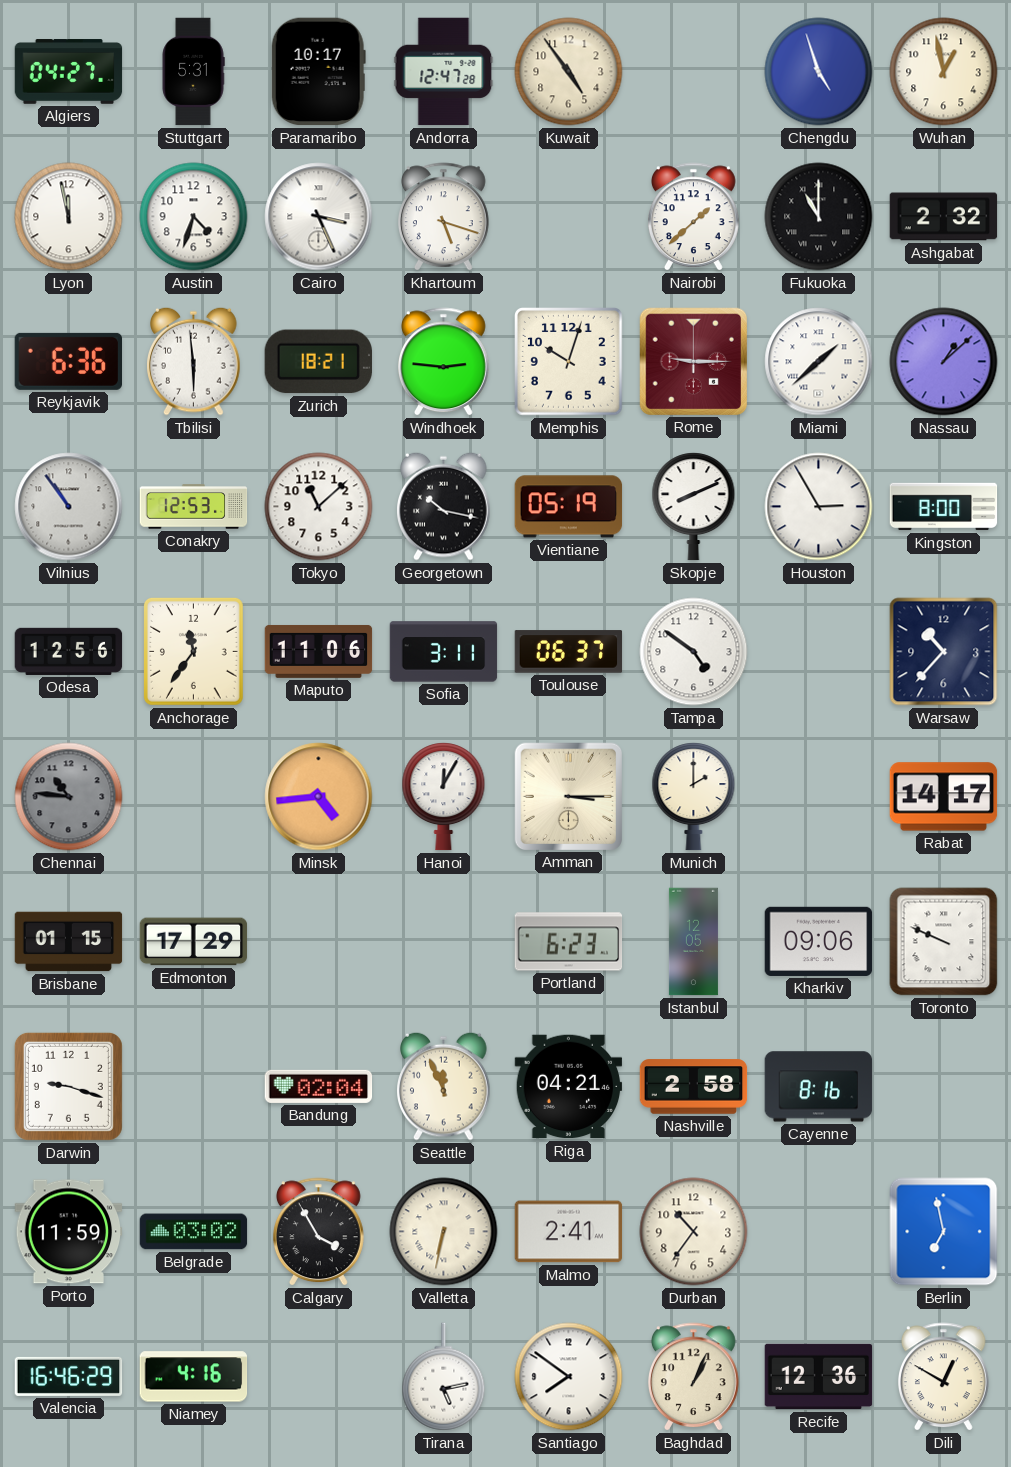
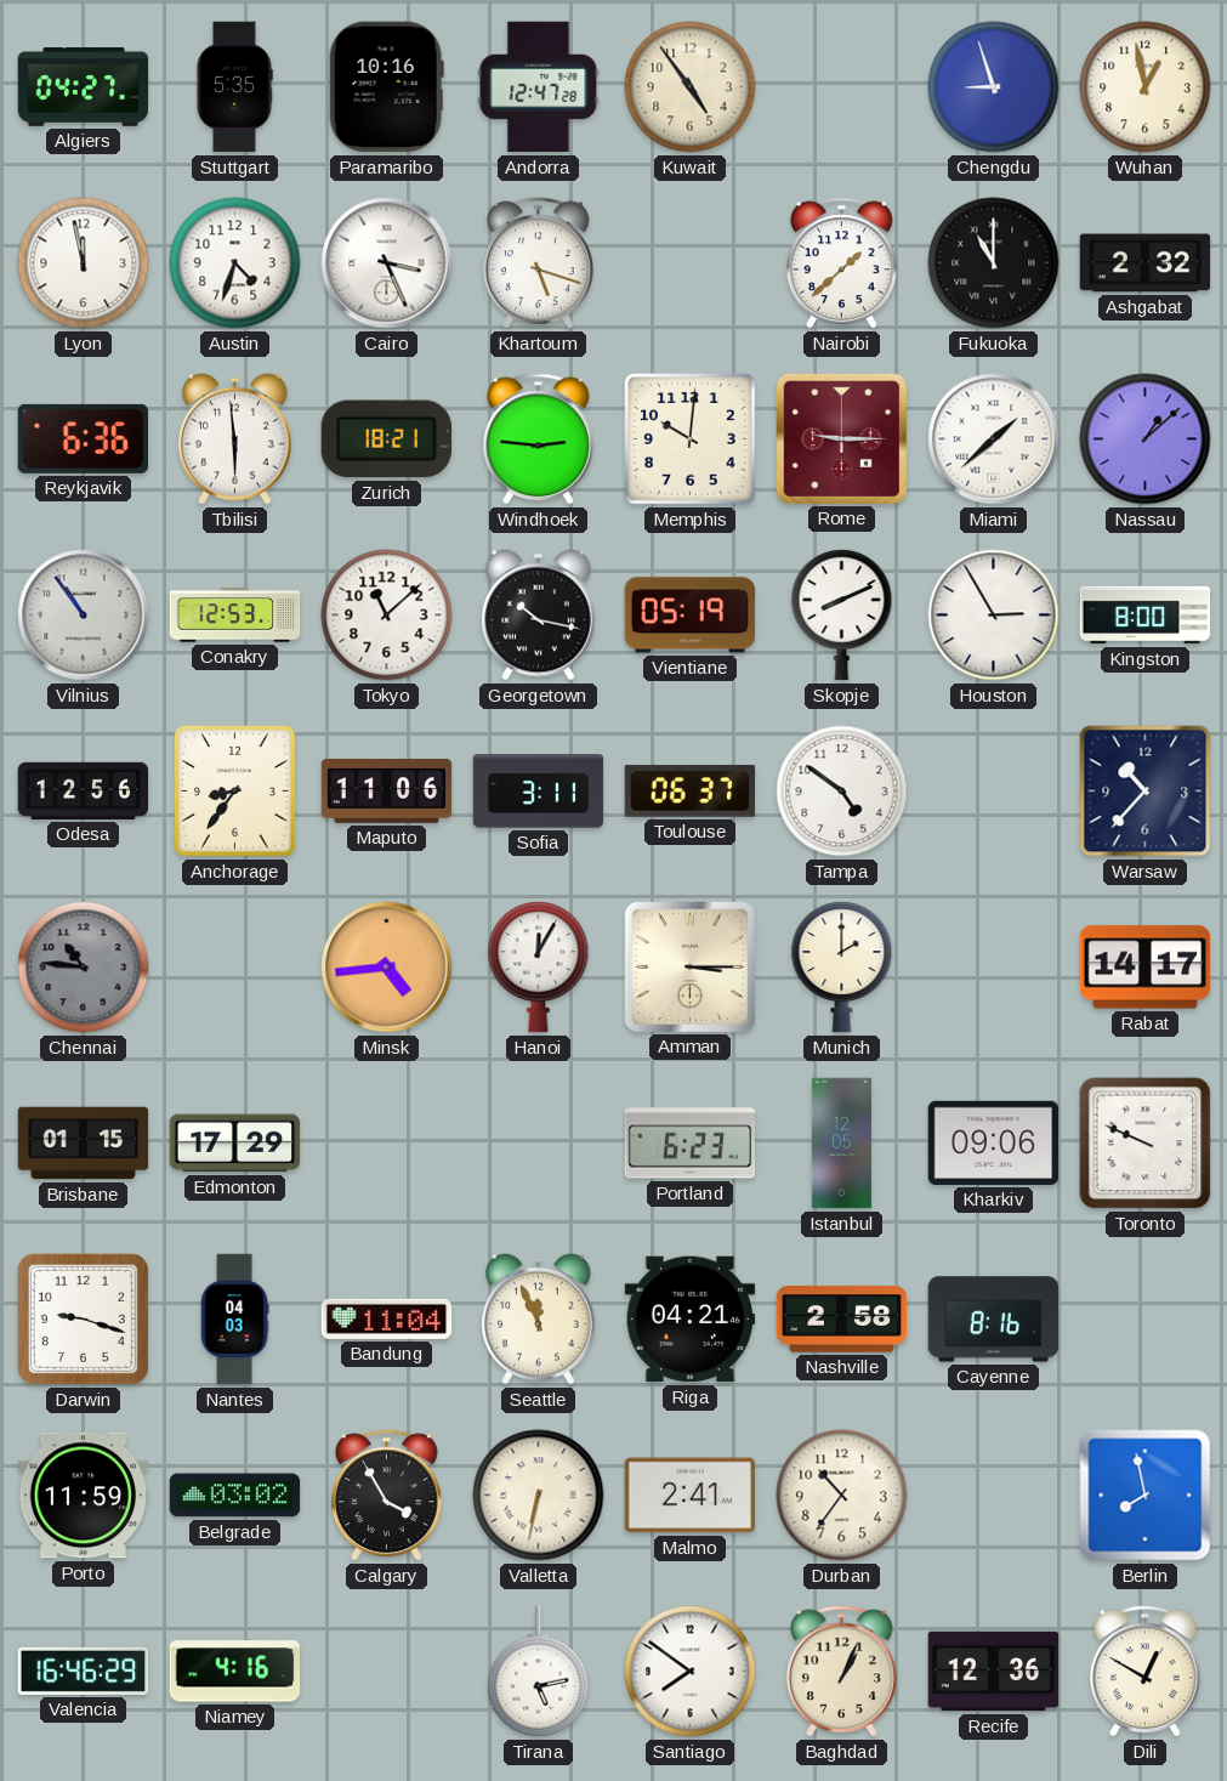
Stuttgart: 5:31 -> 5:35
Paramaribo: 10:17 -> 10:16
Chengdu: 4:57 -> 8:57
Memphis: 10:03 -> 10:01
Anchorage: 11:36 -> 8:36
Nantes: none -> 04:03
Bandung: 02:04 -> 11:04
Berlin: 6:58 -> 7:58
